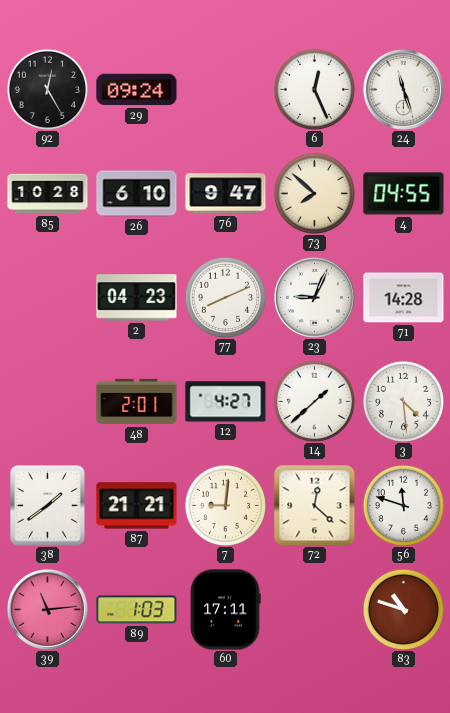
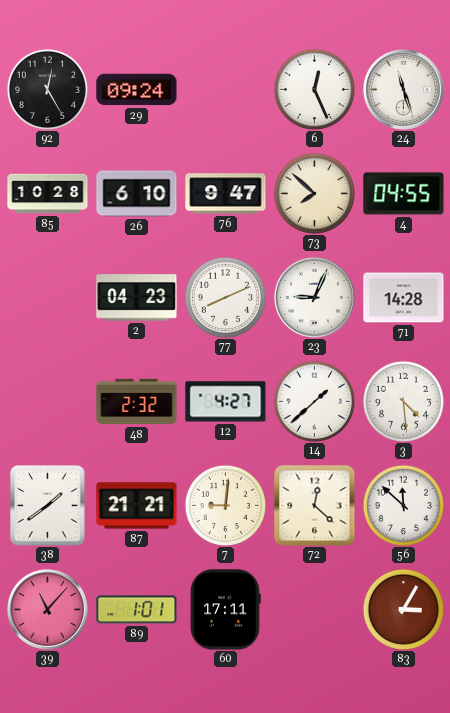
48: 2:01 -> 2:32
56: 11:48 -> 11:52
39: 11:14 -> 11:07
89: 1:03 -> 1:01
83: 10:48 -> 3:05
